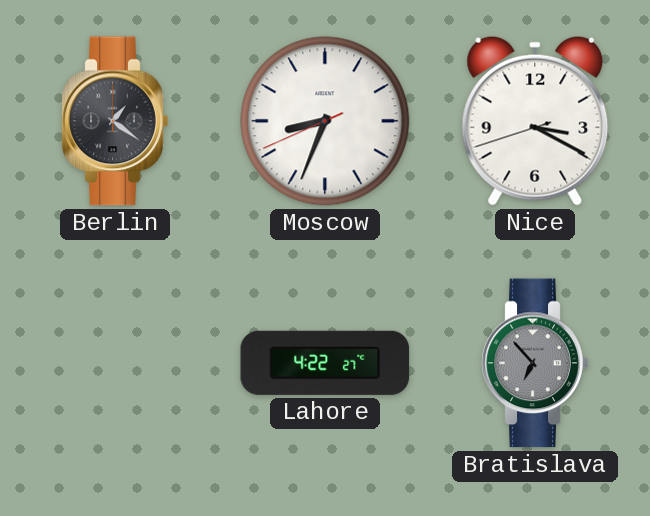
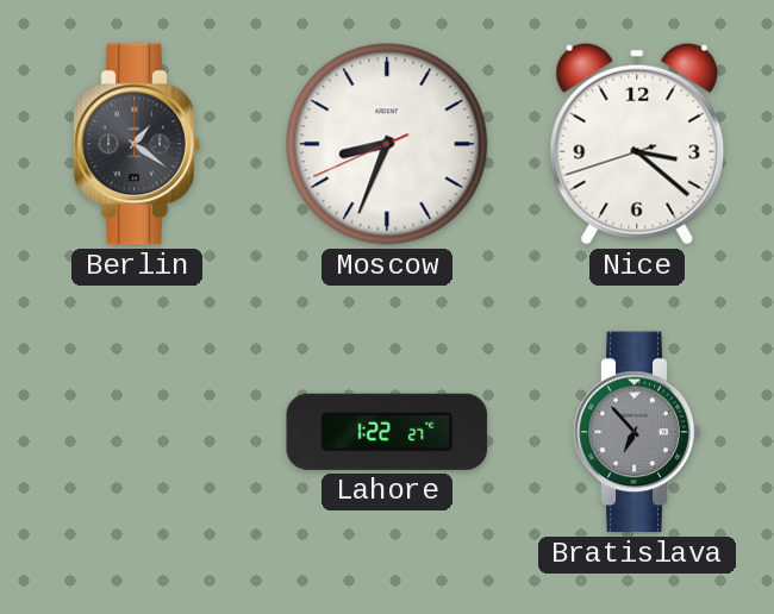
Nice: 3:19 -> 3:21
Lahore: 4:22 -> 1:22
